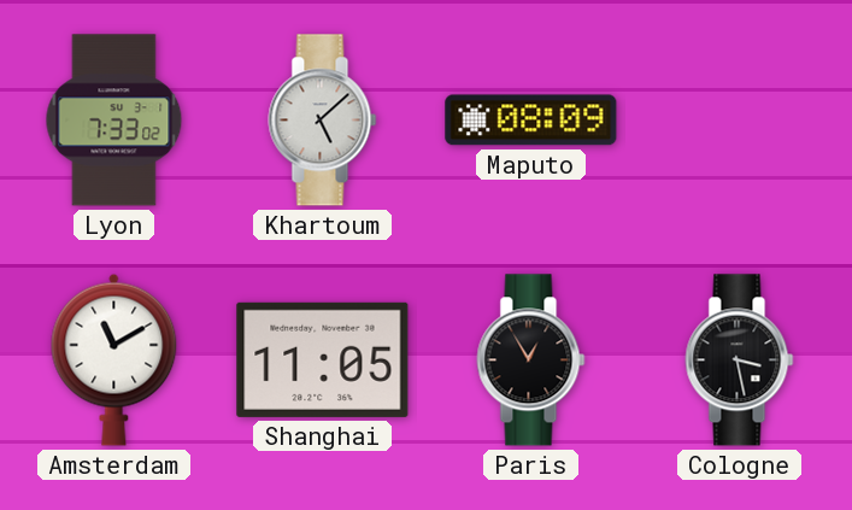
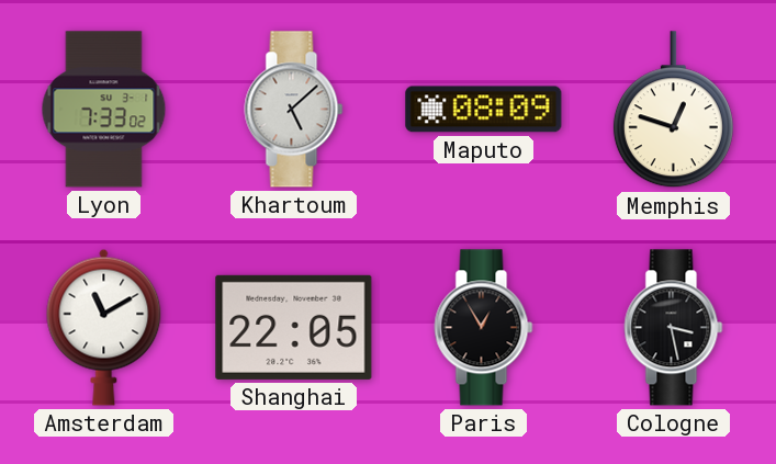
Memphis: none -> 12:48
Shanghai: 11:05 -> 22:05
